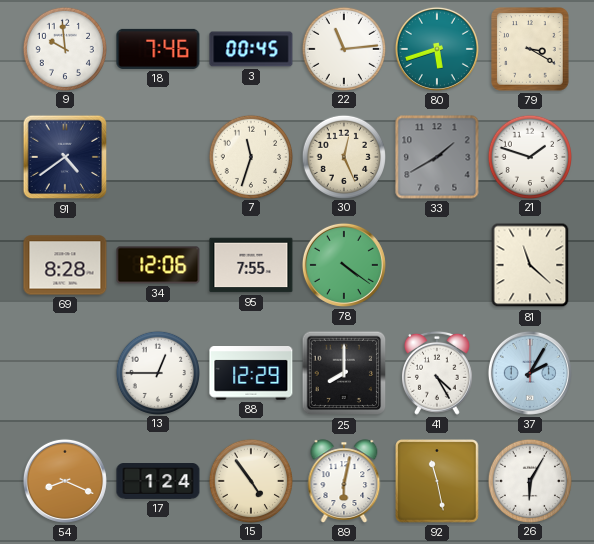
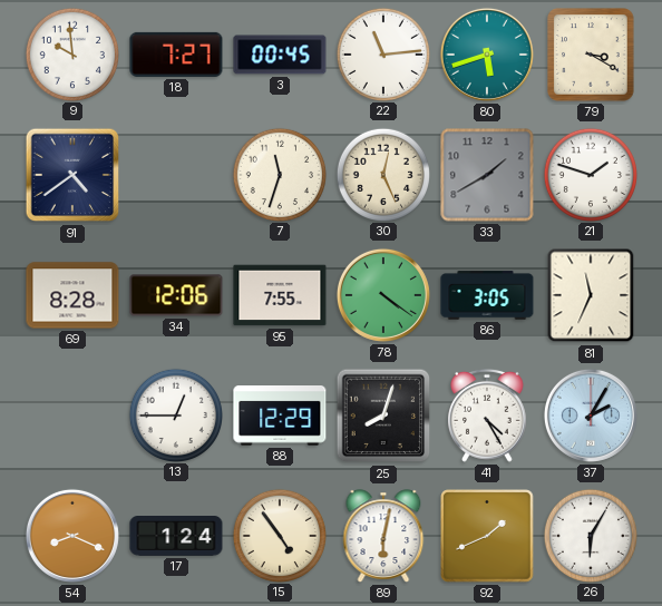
18: 7:46 -> 7:27
86: none -> 3:05
81: 11:22 -> 11:34
25: 8:00 -> 8:03
92: 11:28 -> 1:41
